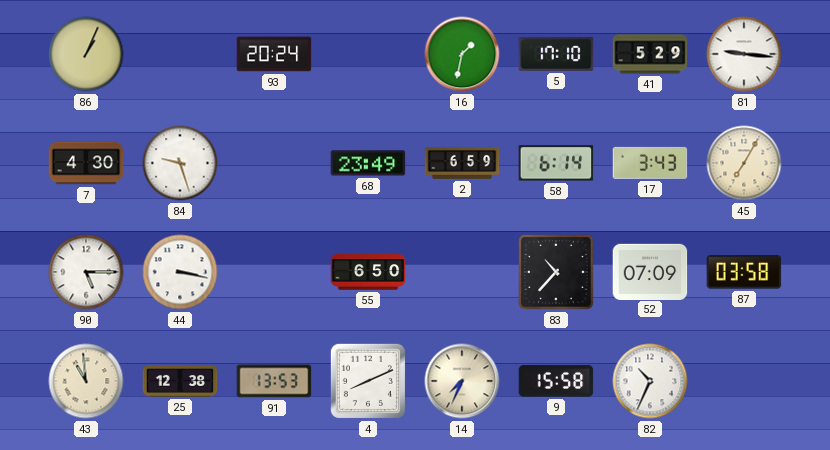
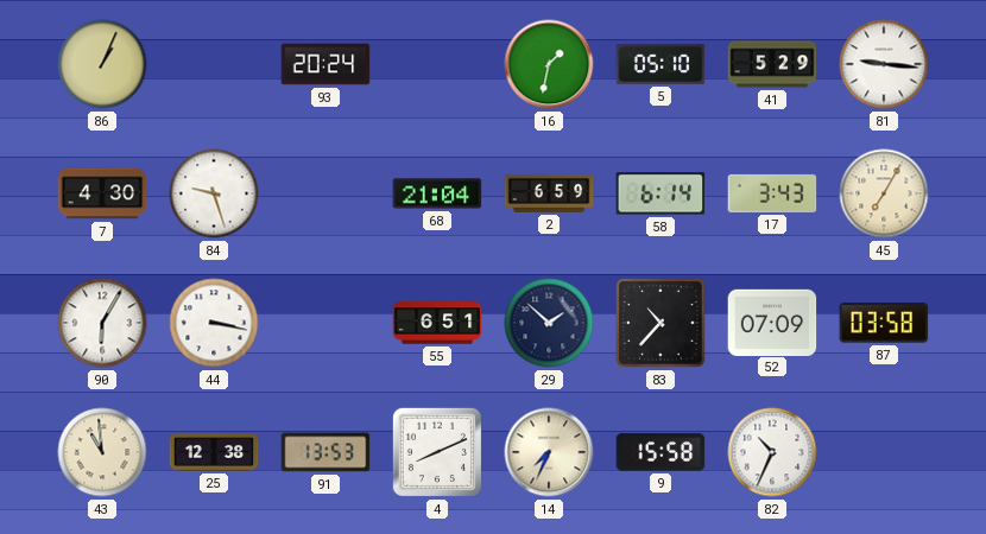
5: 17:10 -> 05:10
68: 23:49 -> 21:04
90: 5:15 -> 6:05
55: 6:50 -> 6:51
29: none -> 1:52
